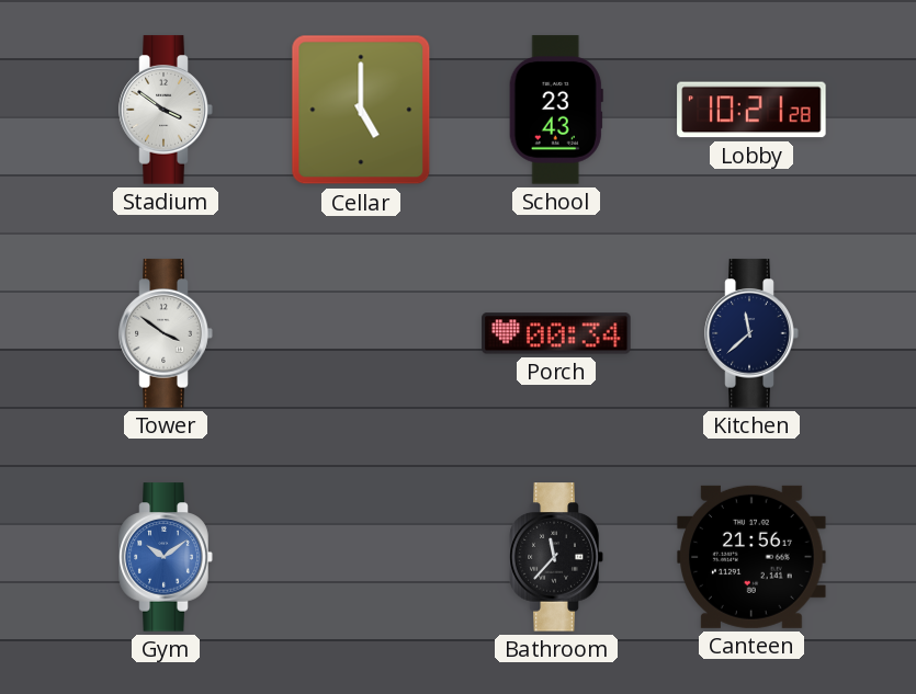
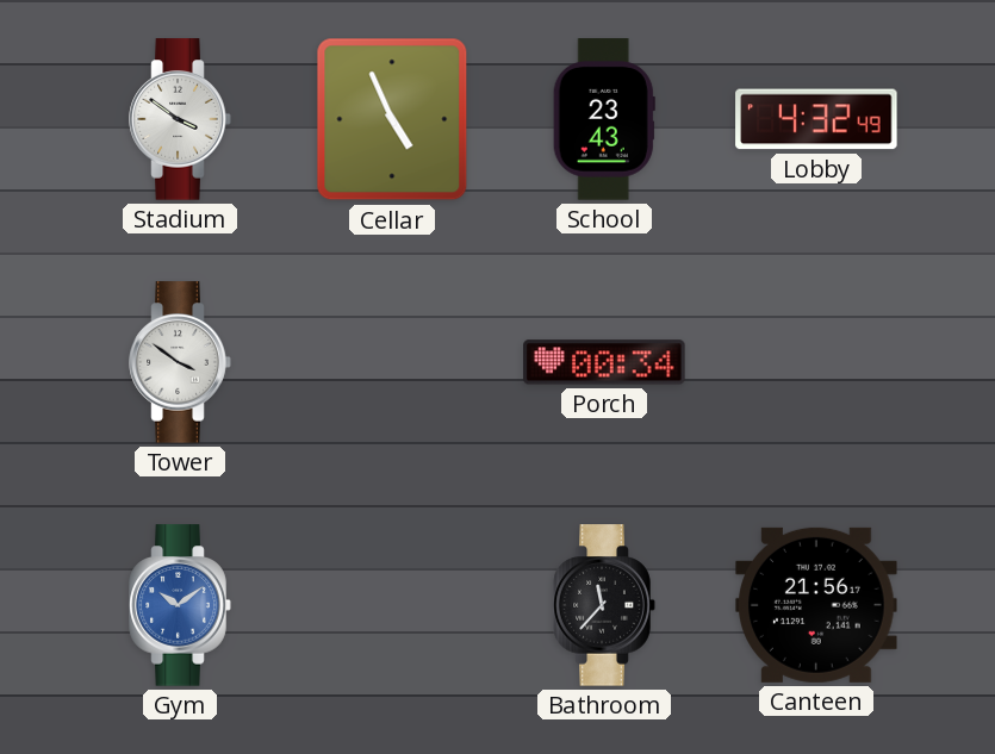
Cellar: 5:00 -> 4:56
Lobby: 10:21 -> 4:32
Kitchen: 11:38 -> none
